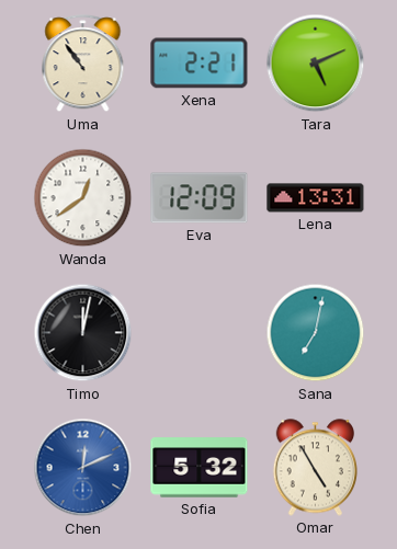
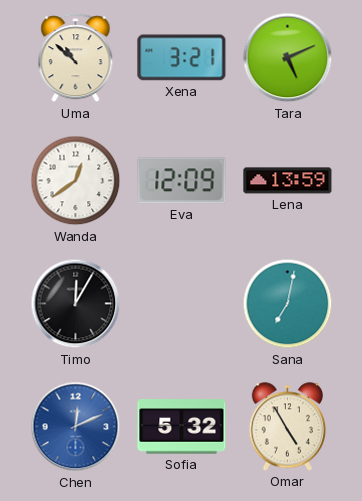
Uma: 10:54 -> 10:52
Xena: 2:21 -> 3:21
Lena: 13:31 -> 13:59
Timo: 12:02 -> 12:05
